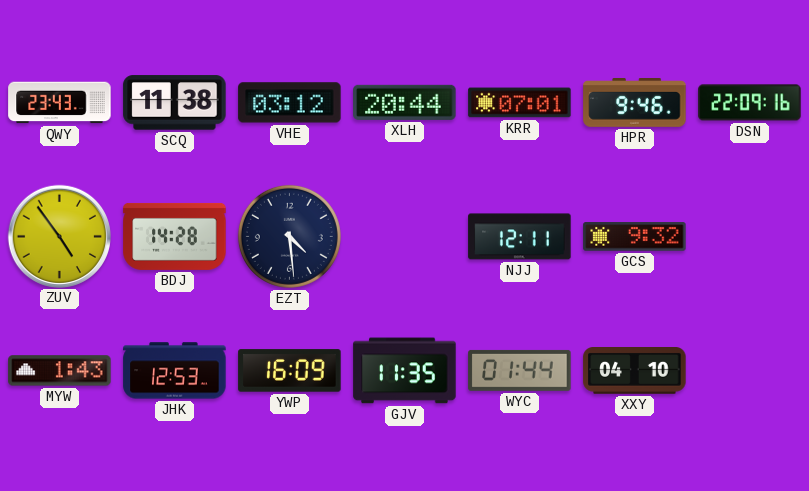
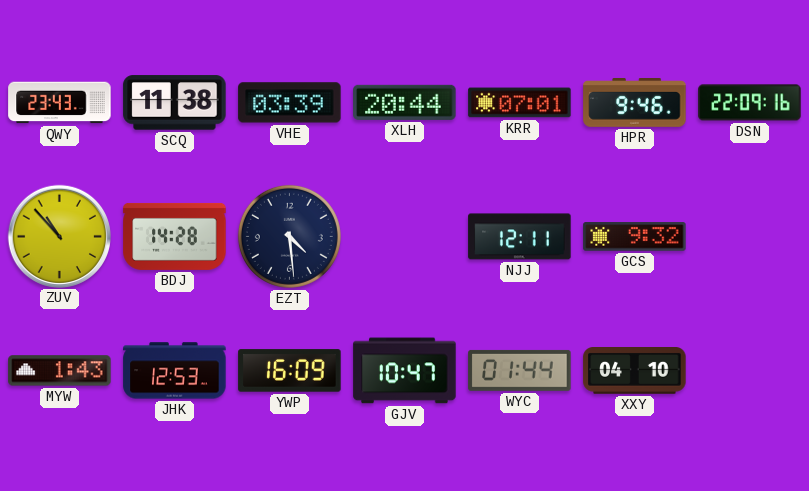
VHE: 03:12 -> 03:39
ZUV: 4:54 -> 10:53
GJV: 11:35 -> 10:47
